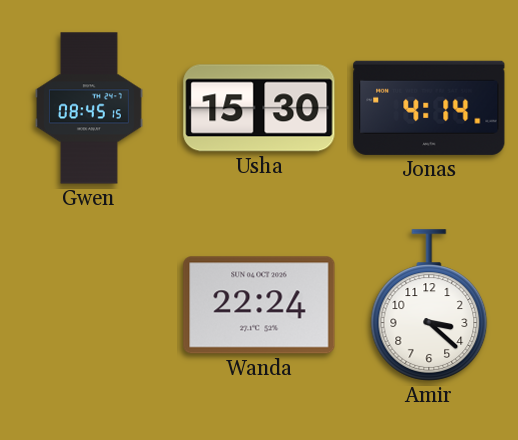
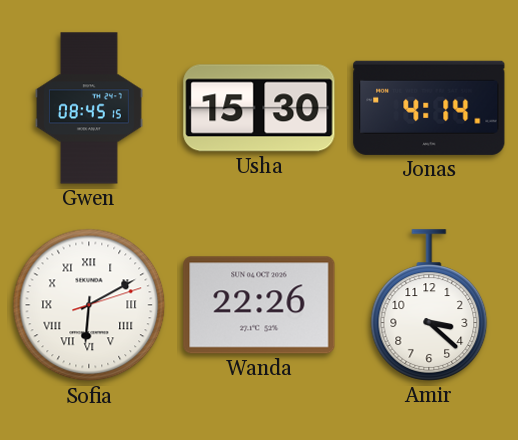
Sofia: none -> 6:10
Wanda: 22:24 -> 22:26
